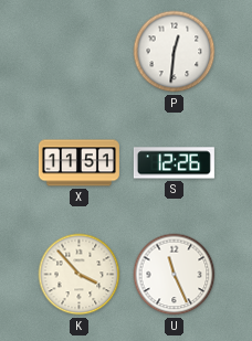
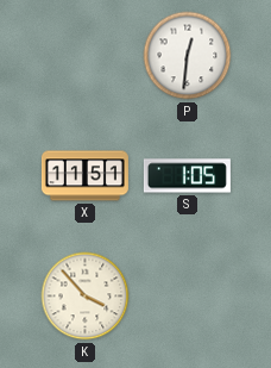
S: 12:26 -> 1:05
U: 11:26 -> none
